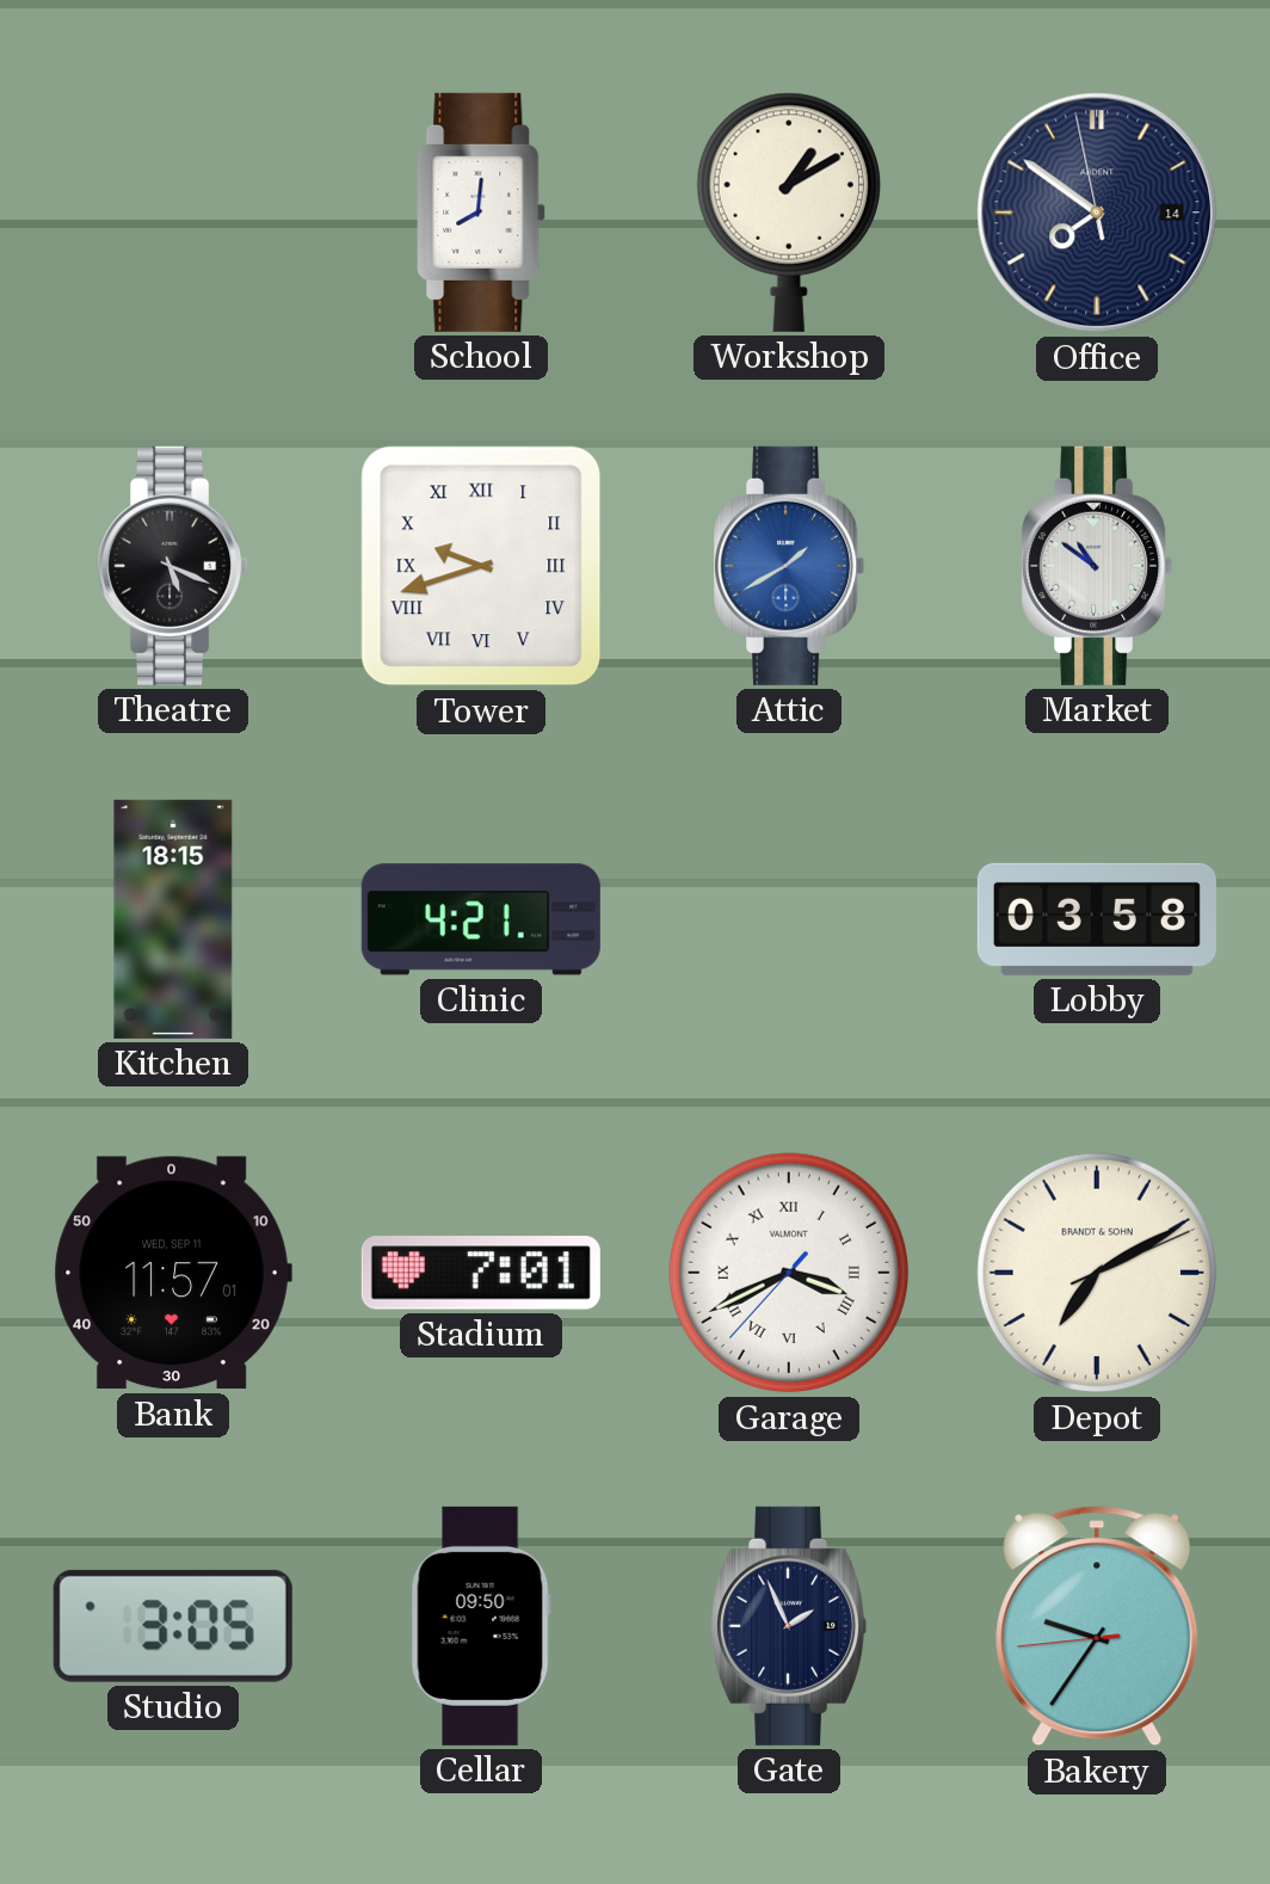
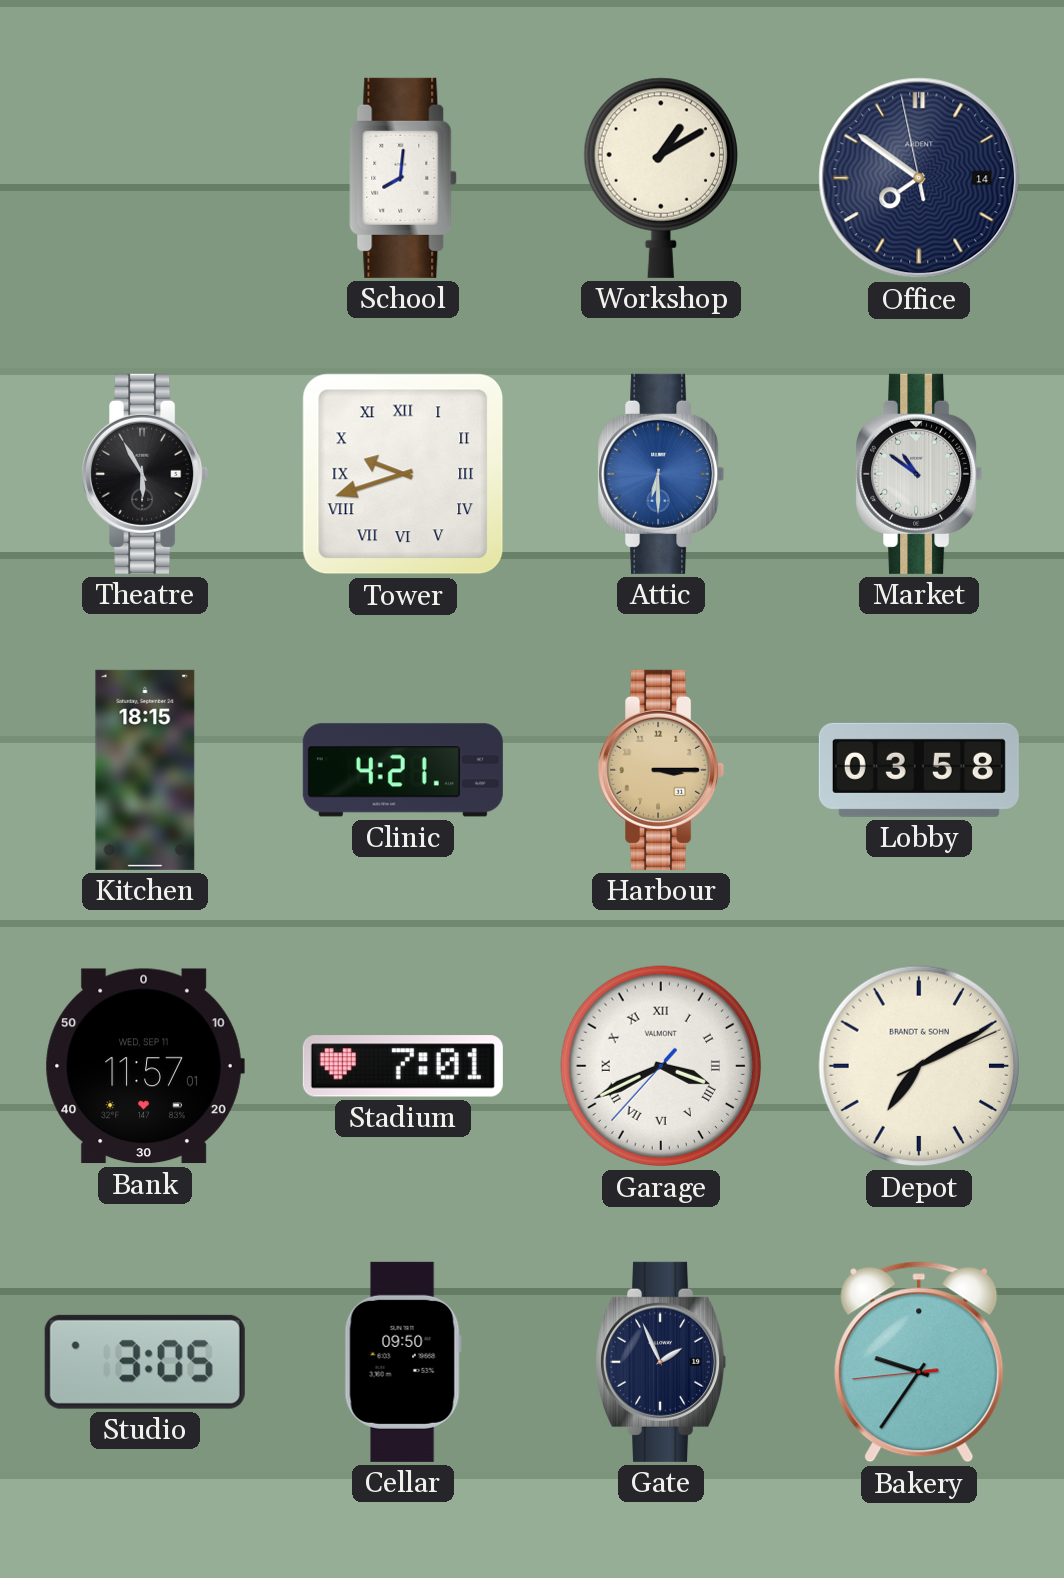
Theatre: 5:19 -> 5:55
Attic: 1:40 -> 6:30
Harbour: none -> 3:15
